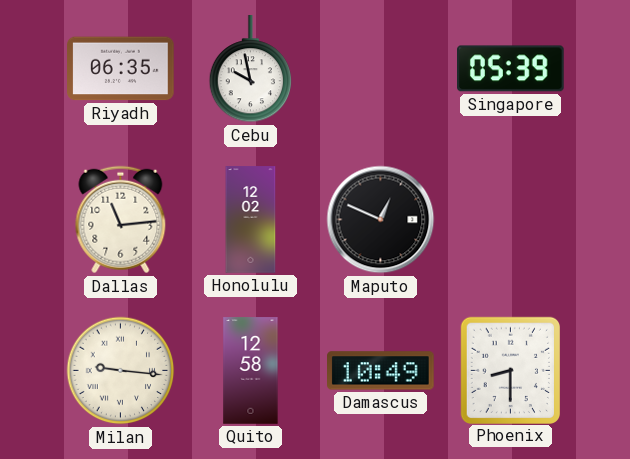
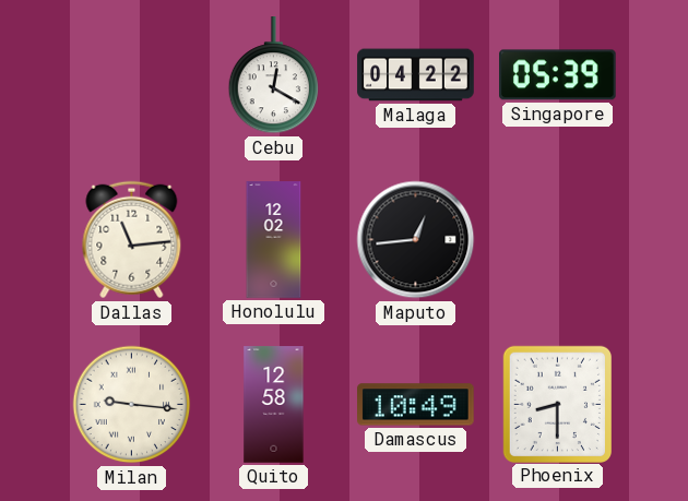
Riyadh: 06:35 -> none
Cebu: 9:58 -> 12:20
Malaga: none -> 04:22
Maputo: 12:49 -> 12:44
